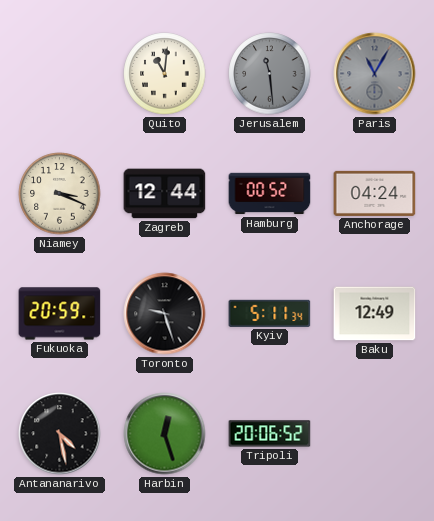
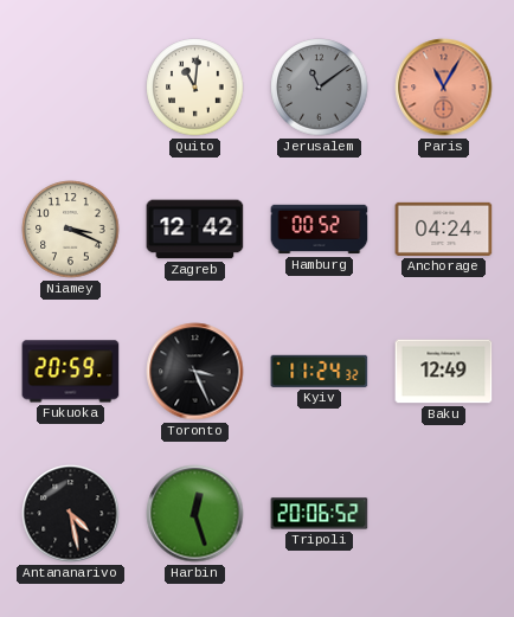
Jerusalem: 11:29 -> 11:09
Paris dial: grey -> salmon
Zagreb: 12:44 -> 12:42
Toronto: 9:27 -> 3:26
Kyiv: 5:11 -> 11:24
